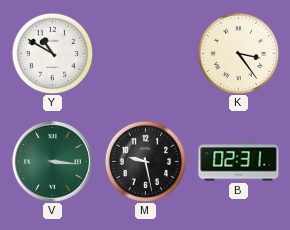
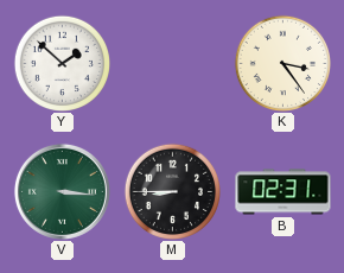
Y: 10:50 -> 1:52
M: 9:28 -> 8:45
